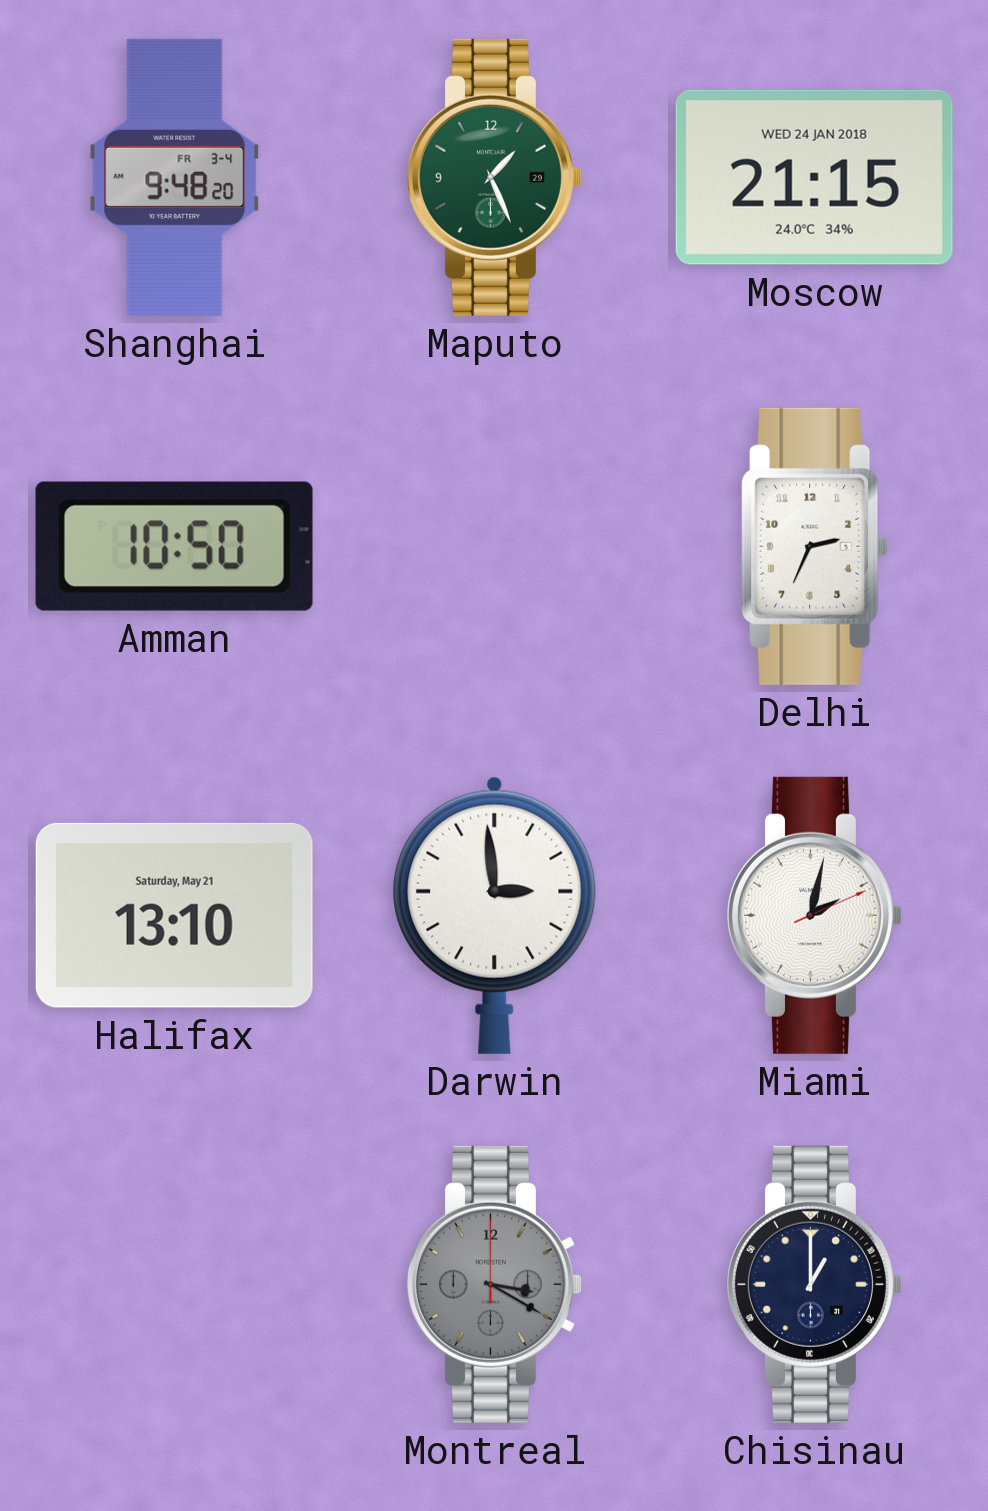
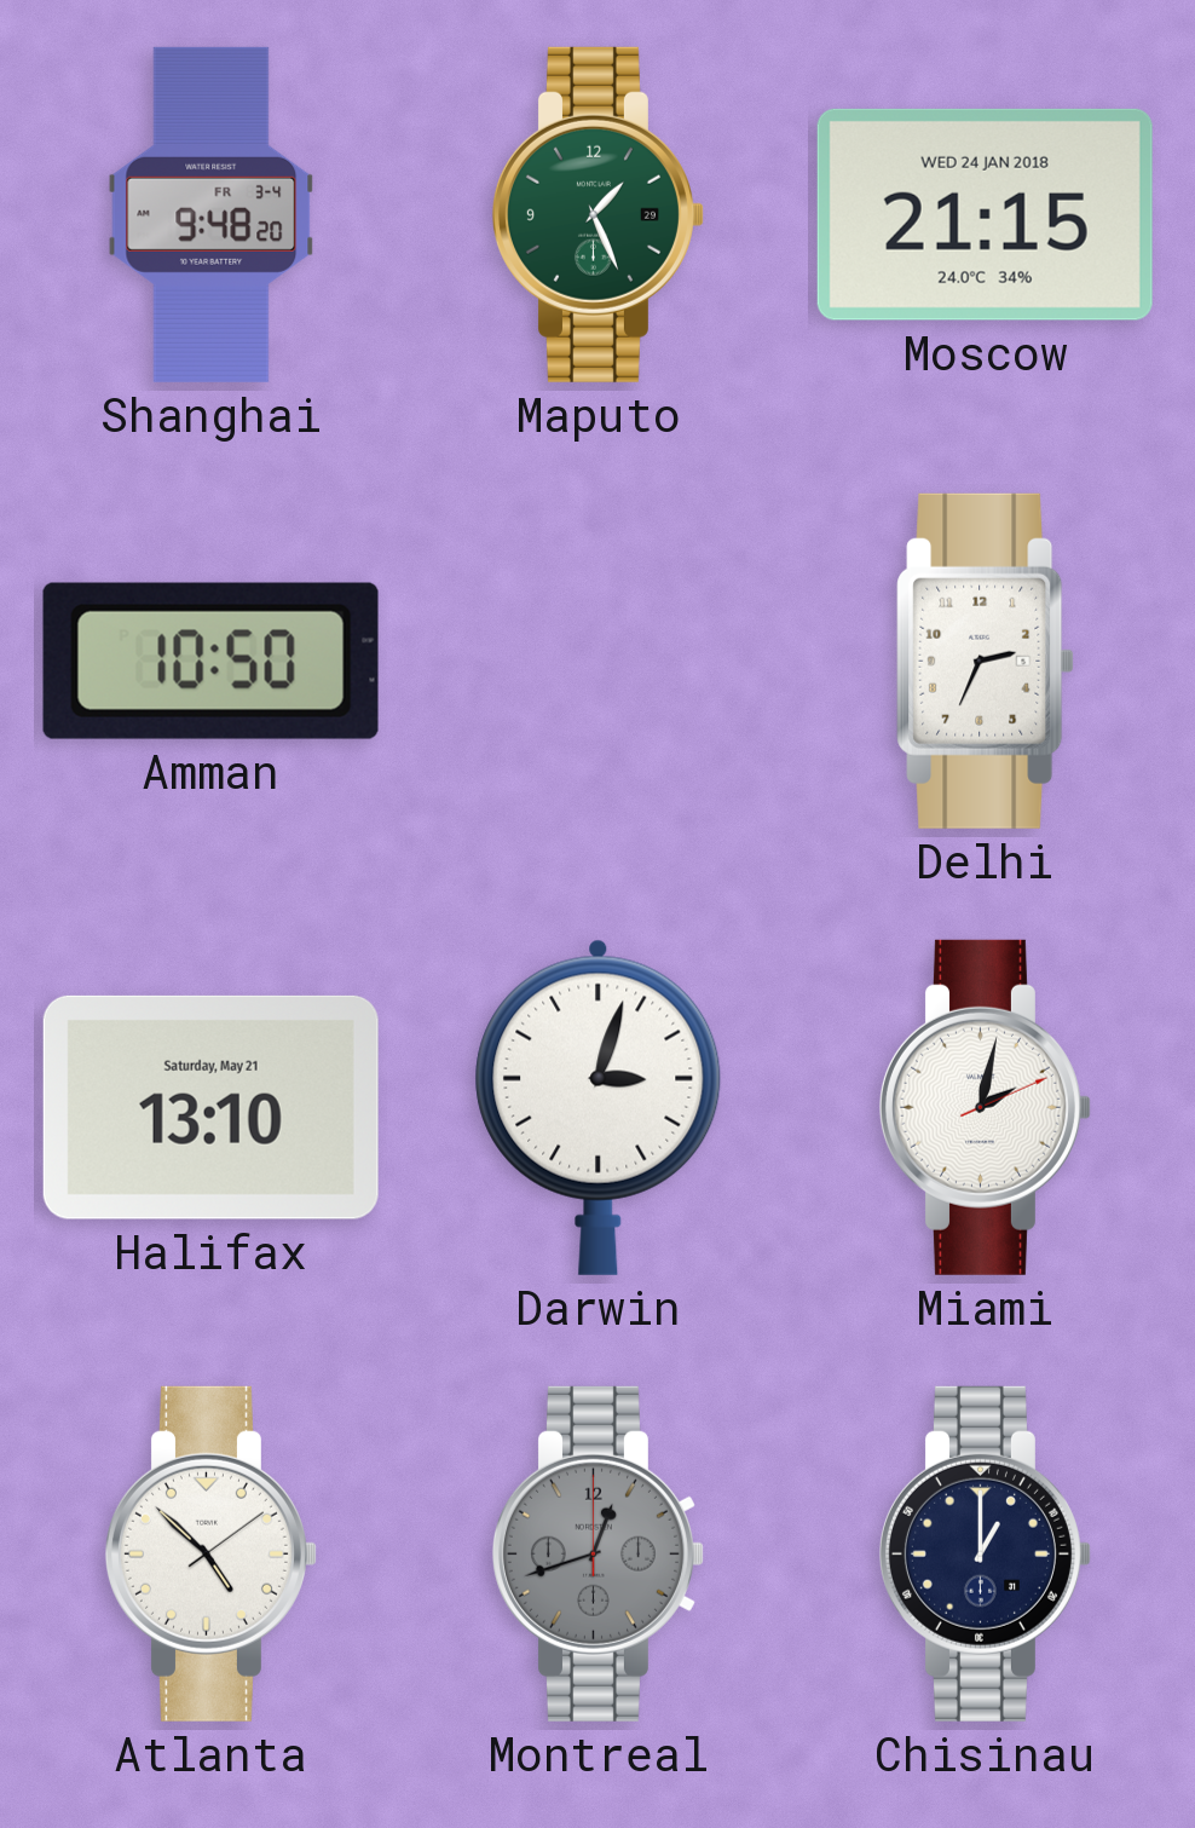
Darwin: 2:59 -> 3:03
Atlanta: none -> 4:52
Montreal: 3:20 -> 12:42
